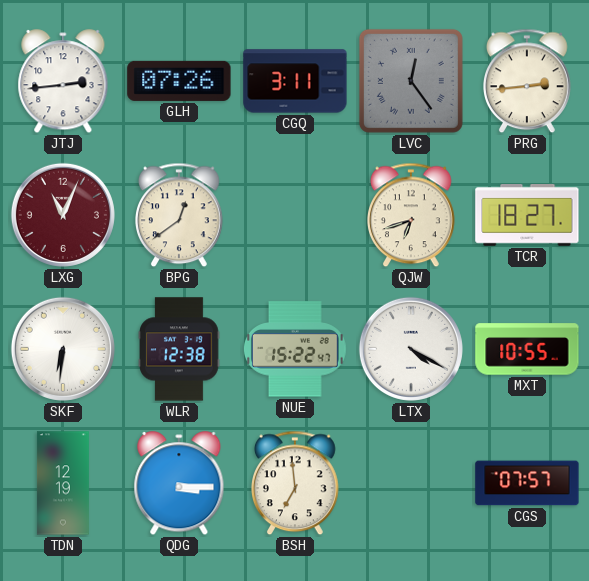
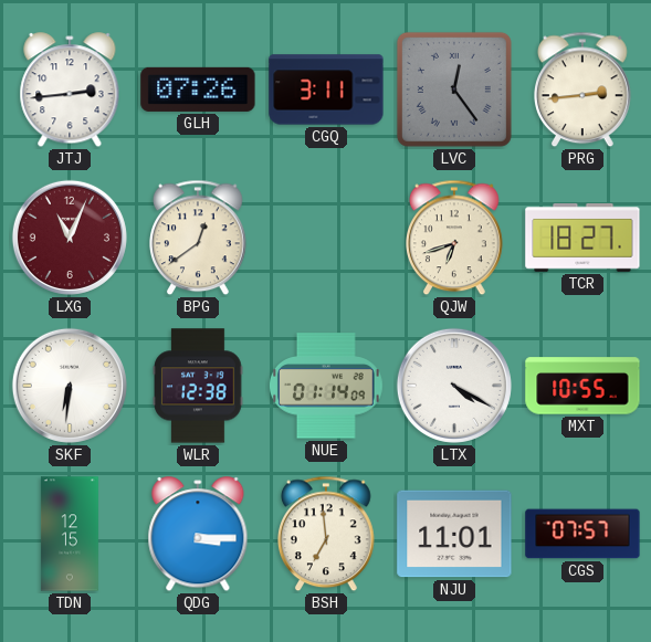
NUE: 15:22 -> 01:14
TDN: 12:19 -> 12:15
NJU: none -> 11:01
